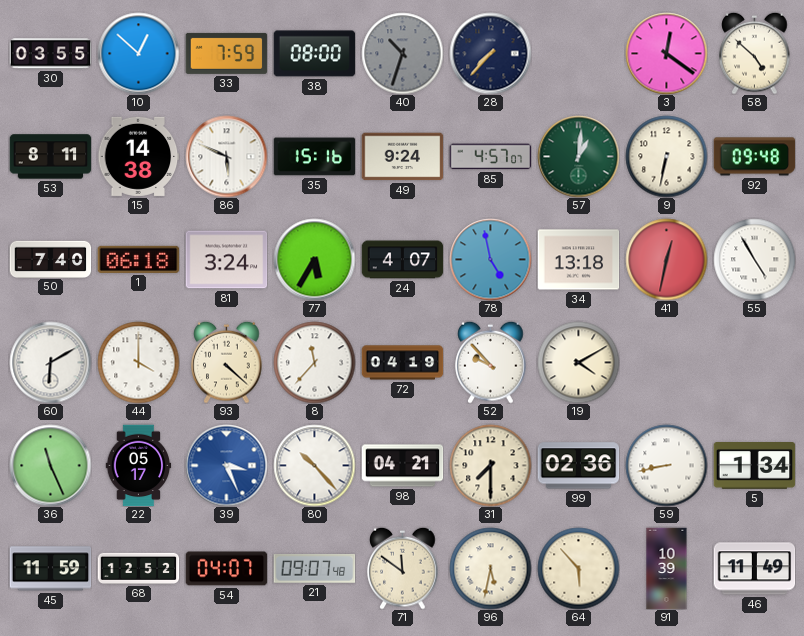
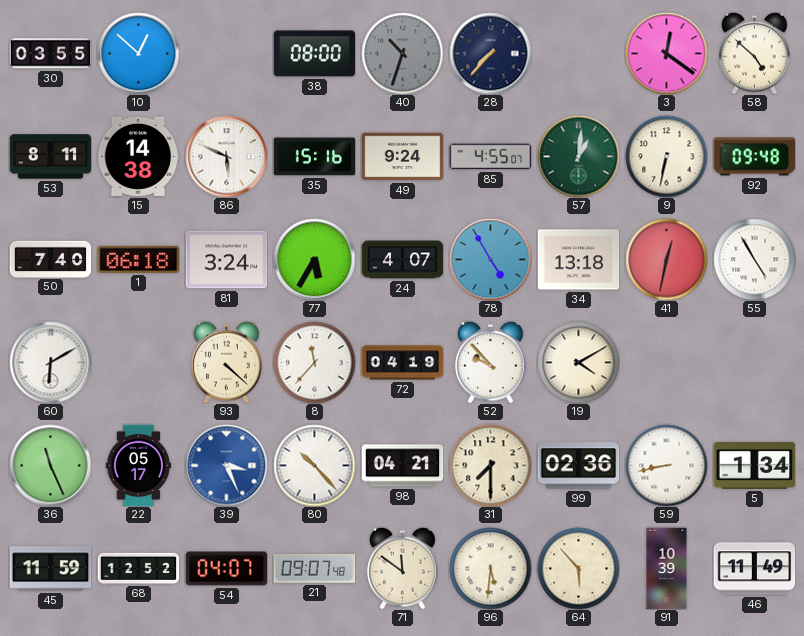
33: 7:59 -> none
85: 4:57 -> 4:55
78: 4:58 -> 4:55
44: 4:00 -> none
96: 5:32 -> 5:31
